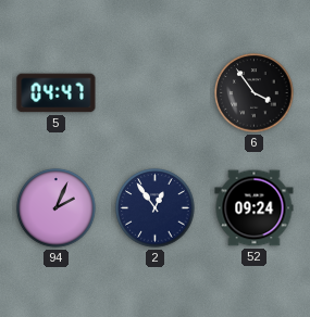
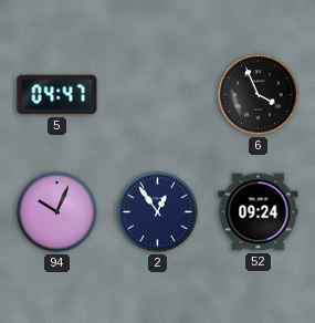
6: 3:54 -> 3:56
94: 2:04 -> 10:04
